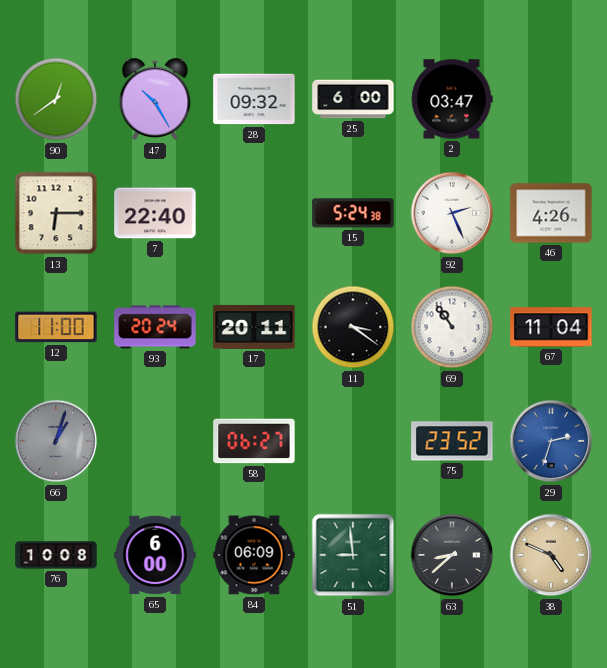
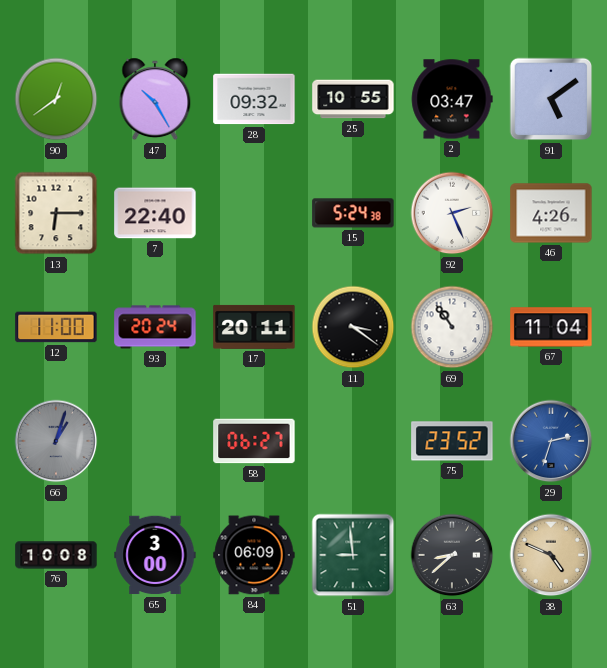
25: 6:00 -> 10:55
91: none -> 5:09
65: 6:00 -> 3:00
